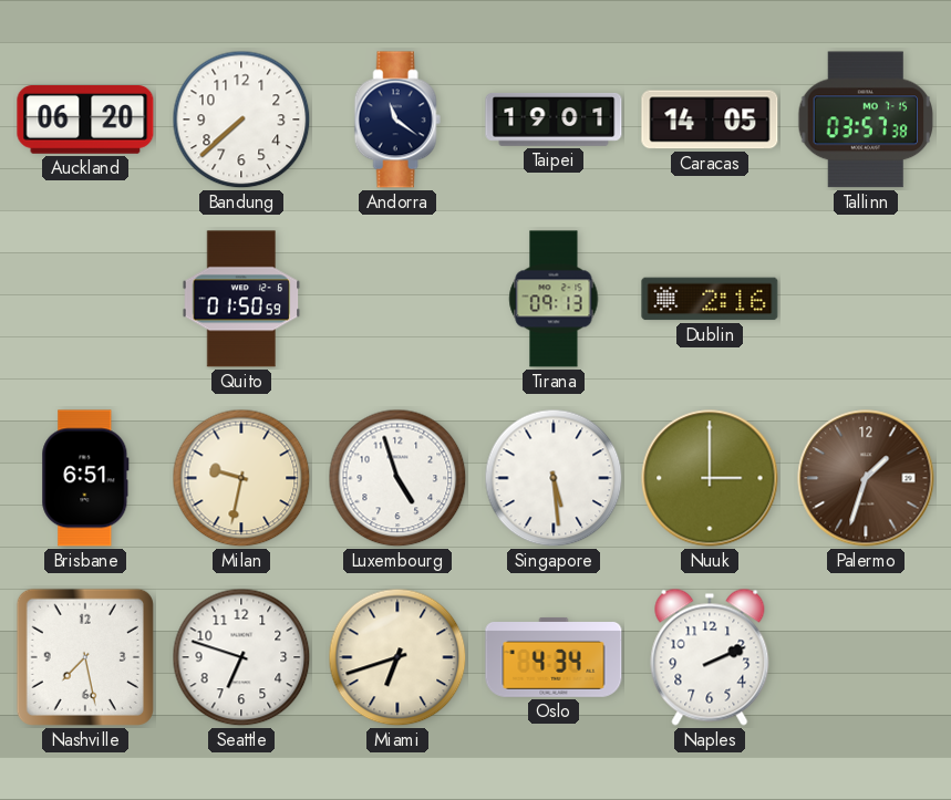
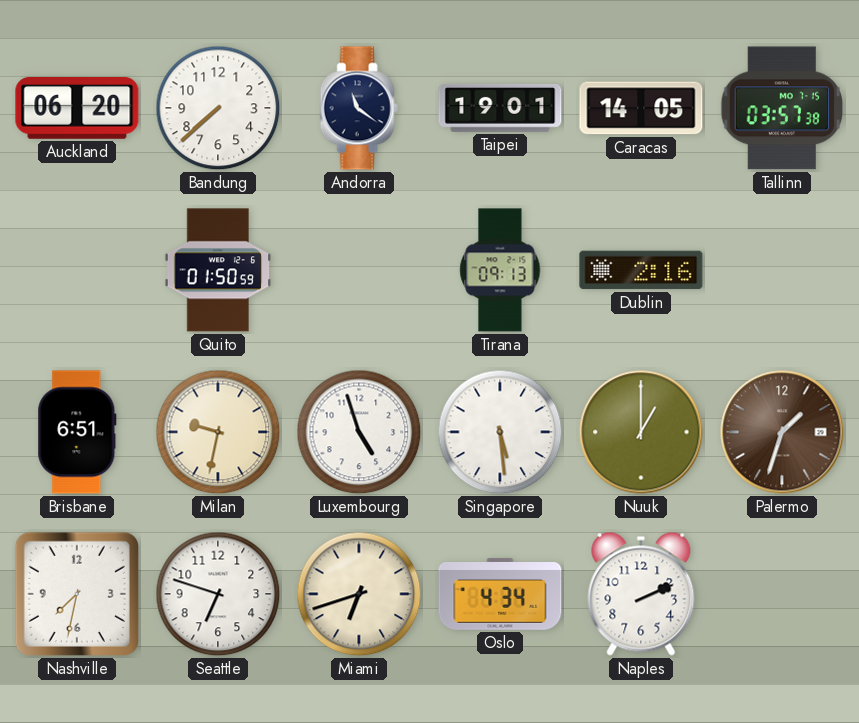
Nuuk: 3:00 -> 1:00
Nashville: 7:28 -> 7:32
